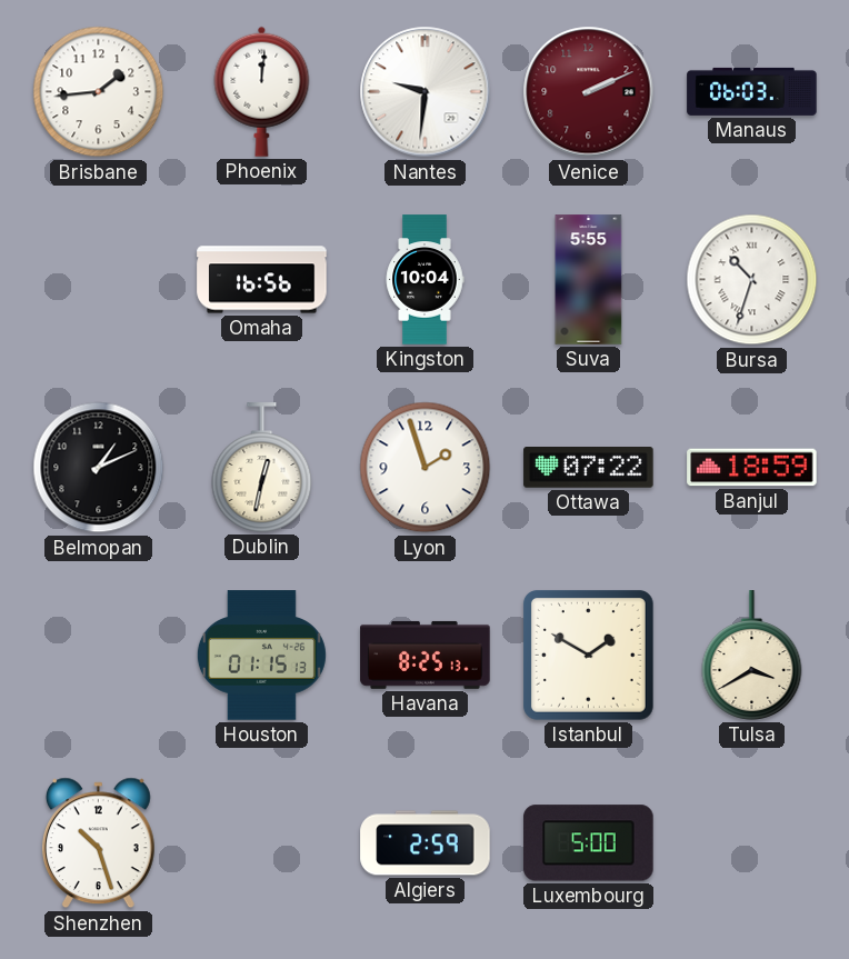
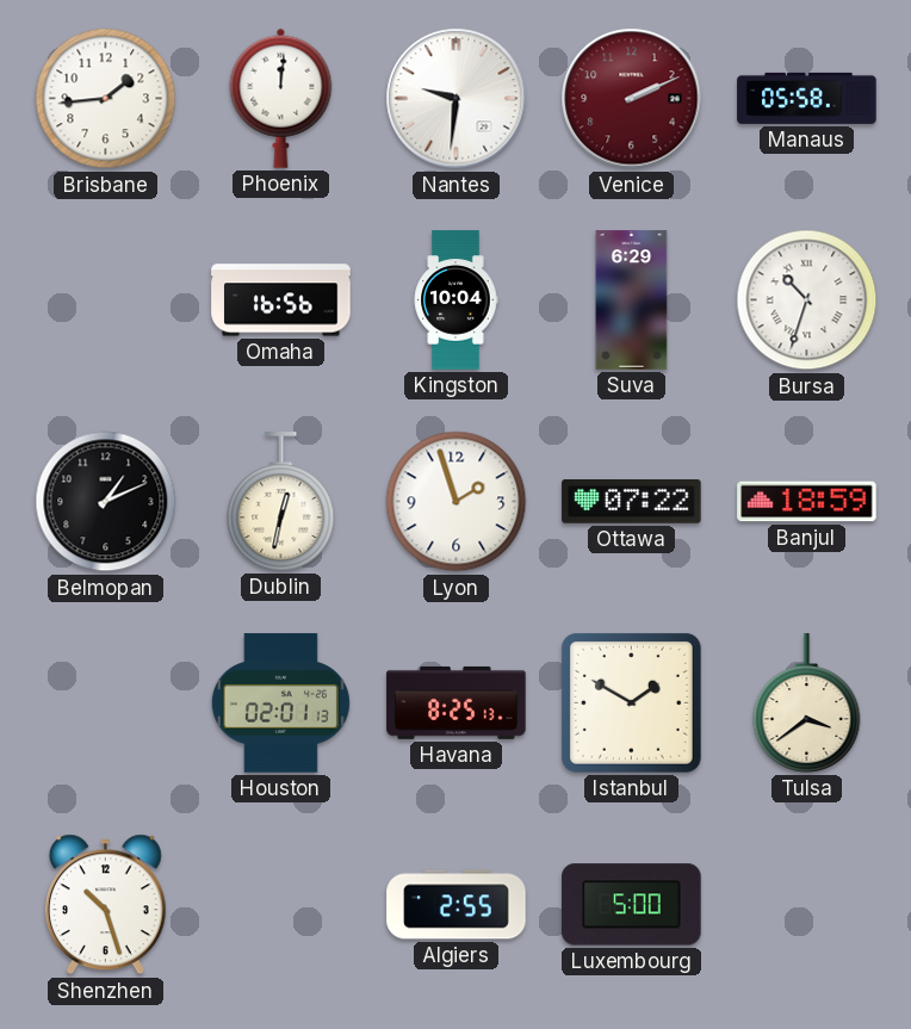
Manaus: 06:03 -> 05:58
Suva: 5:55 -> 6:29
Houston: 01:15 -> 02:01
Tulsa: 3:40 -> 3:39
Algiers: 2:59 -> 2:55
